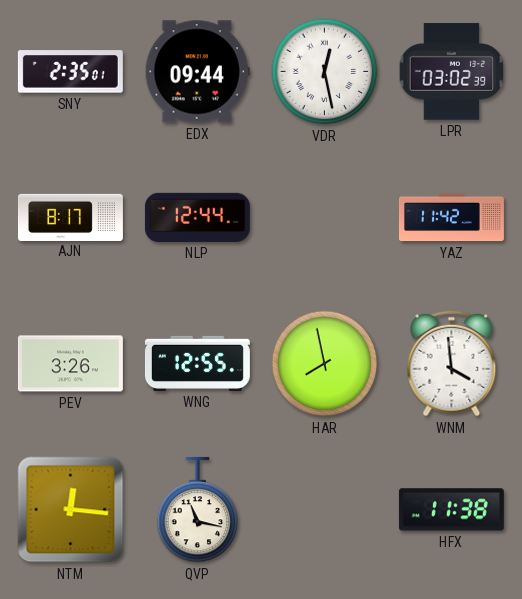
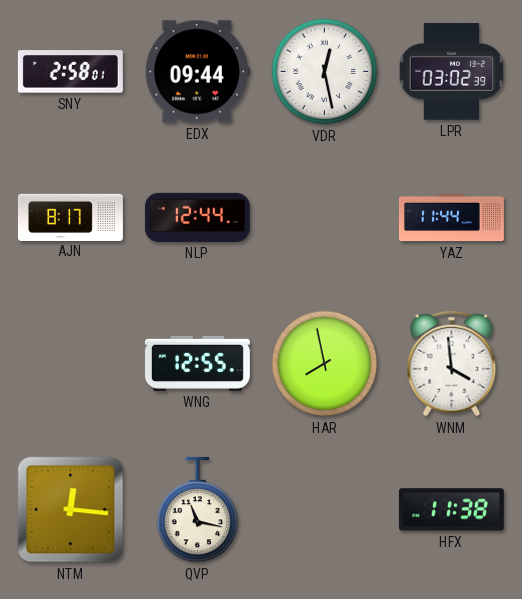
SNY: 2:35 -> 2:58
YAZ: 11:42 -> 11:44
PEV: 3:26 -> none
